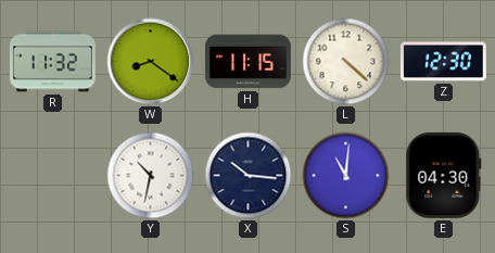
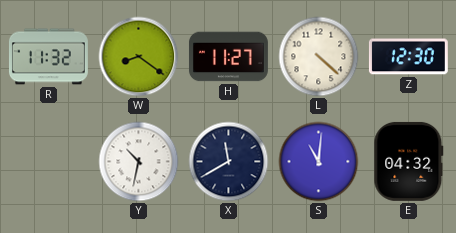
H: 11:15 -> 11:27
X: 10:16 -> 11:40
E: 04:30 -> 04:32
